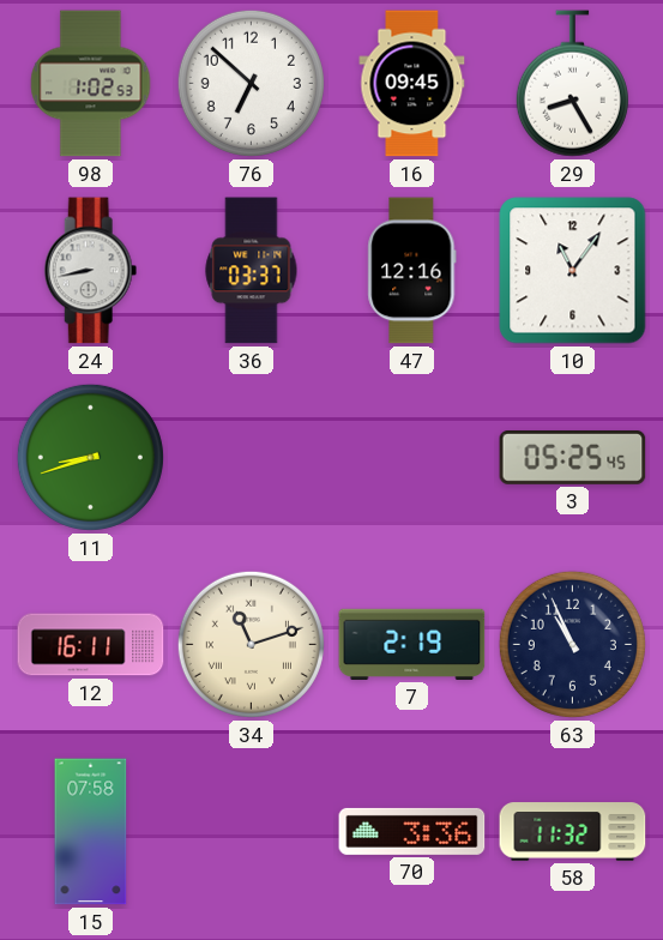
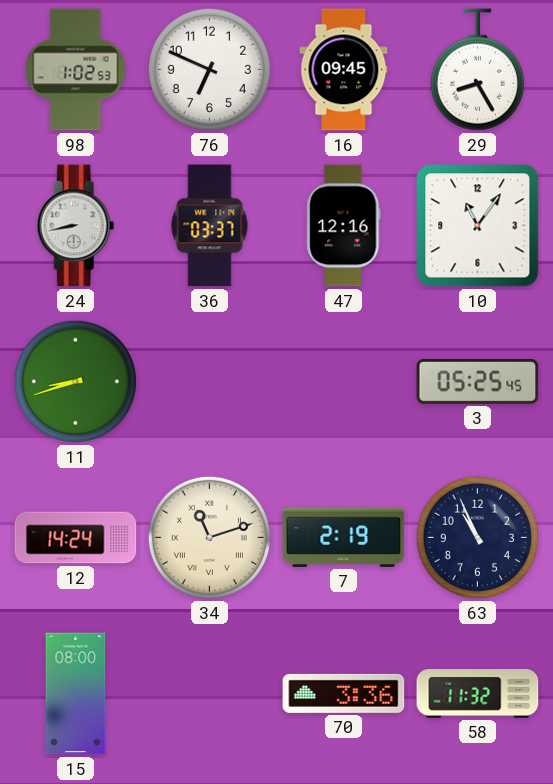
76: 6:52 -> 6:49
12: 16:11 -> 14:24
15: 07:58 -> 08:00
